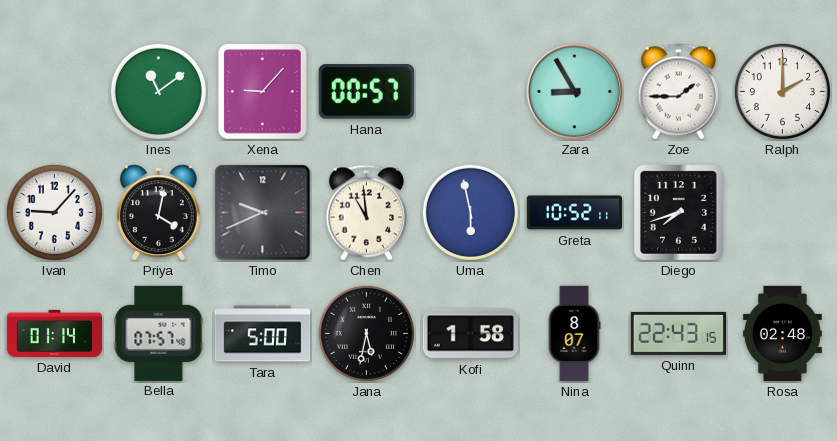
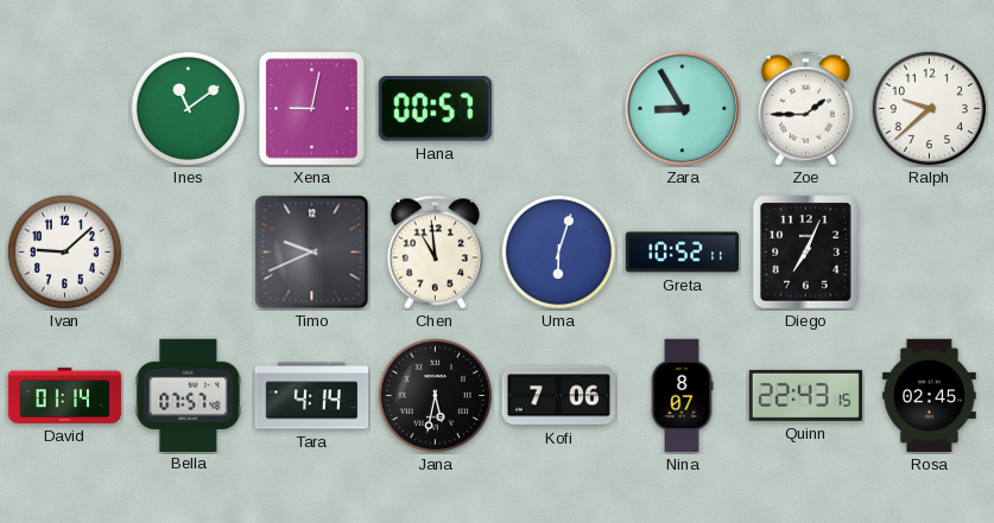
Xena: 9:07 -> 9:02
Ralph: 2:00 -> 9:38
Ivan: 9:07 -> 9:08
Priya: 4:02 -> none
Uma: 5:58 -> 6:03
Diego: 7:42 -> 7:04
Tara: 5:00 -> 4:14
Kofi: 1:58 -> 7:06
Rosa: 02:48 -> 02:45
